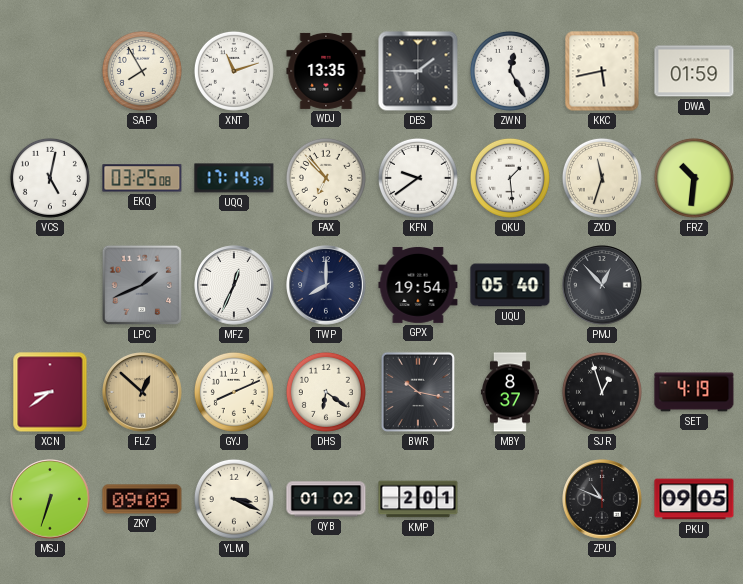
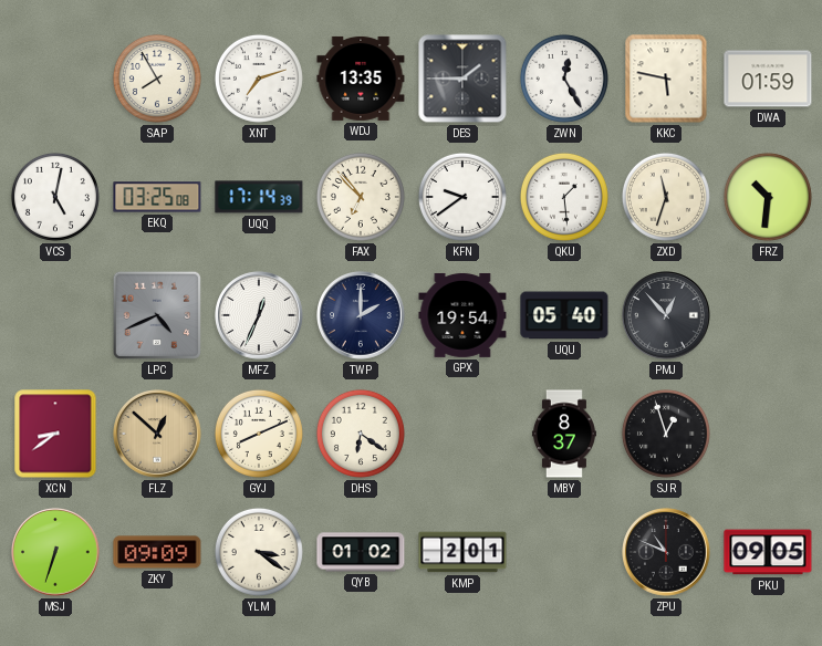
XNT: 11:12 -> 7:12
KKC: 5:43 -> 5:47
LPC: 1:41 -> 4:41
TWP: 8:00 -> 2:00
BWR: 10:17 -> none
SET: 4:19 -> none
YLM: 3:19 -> 3:21
